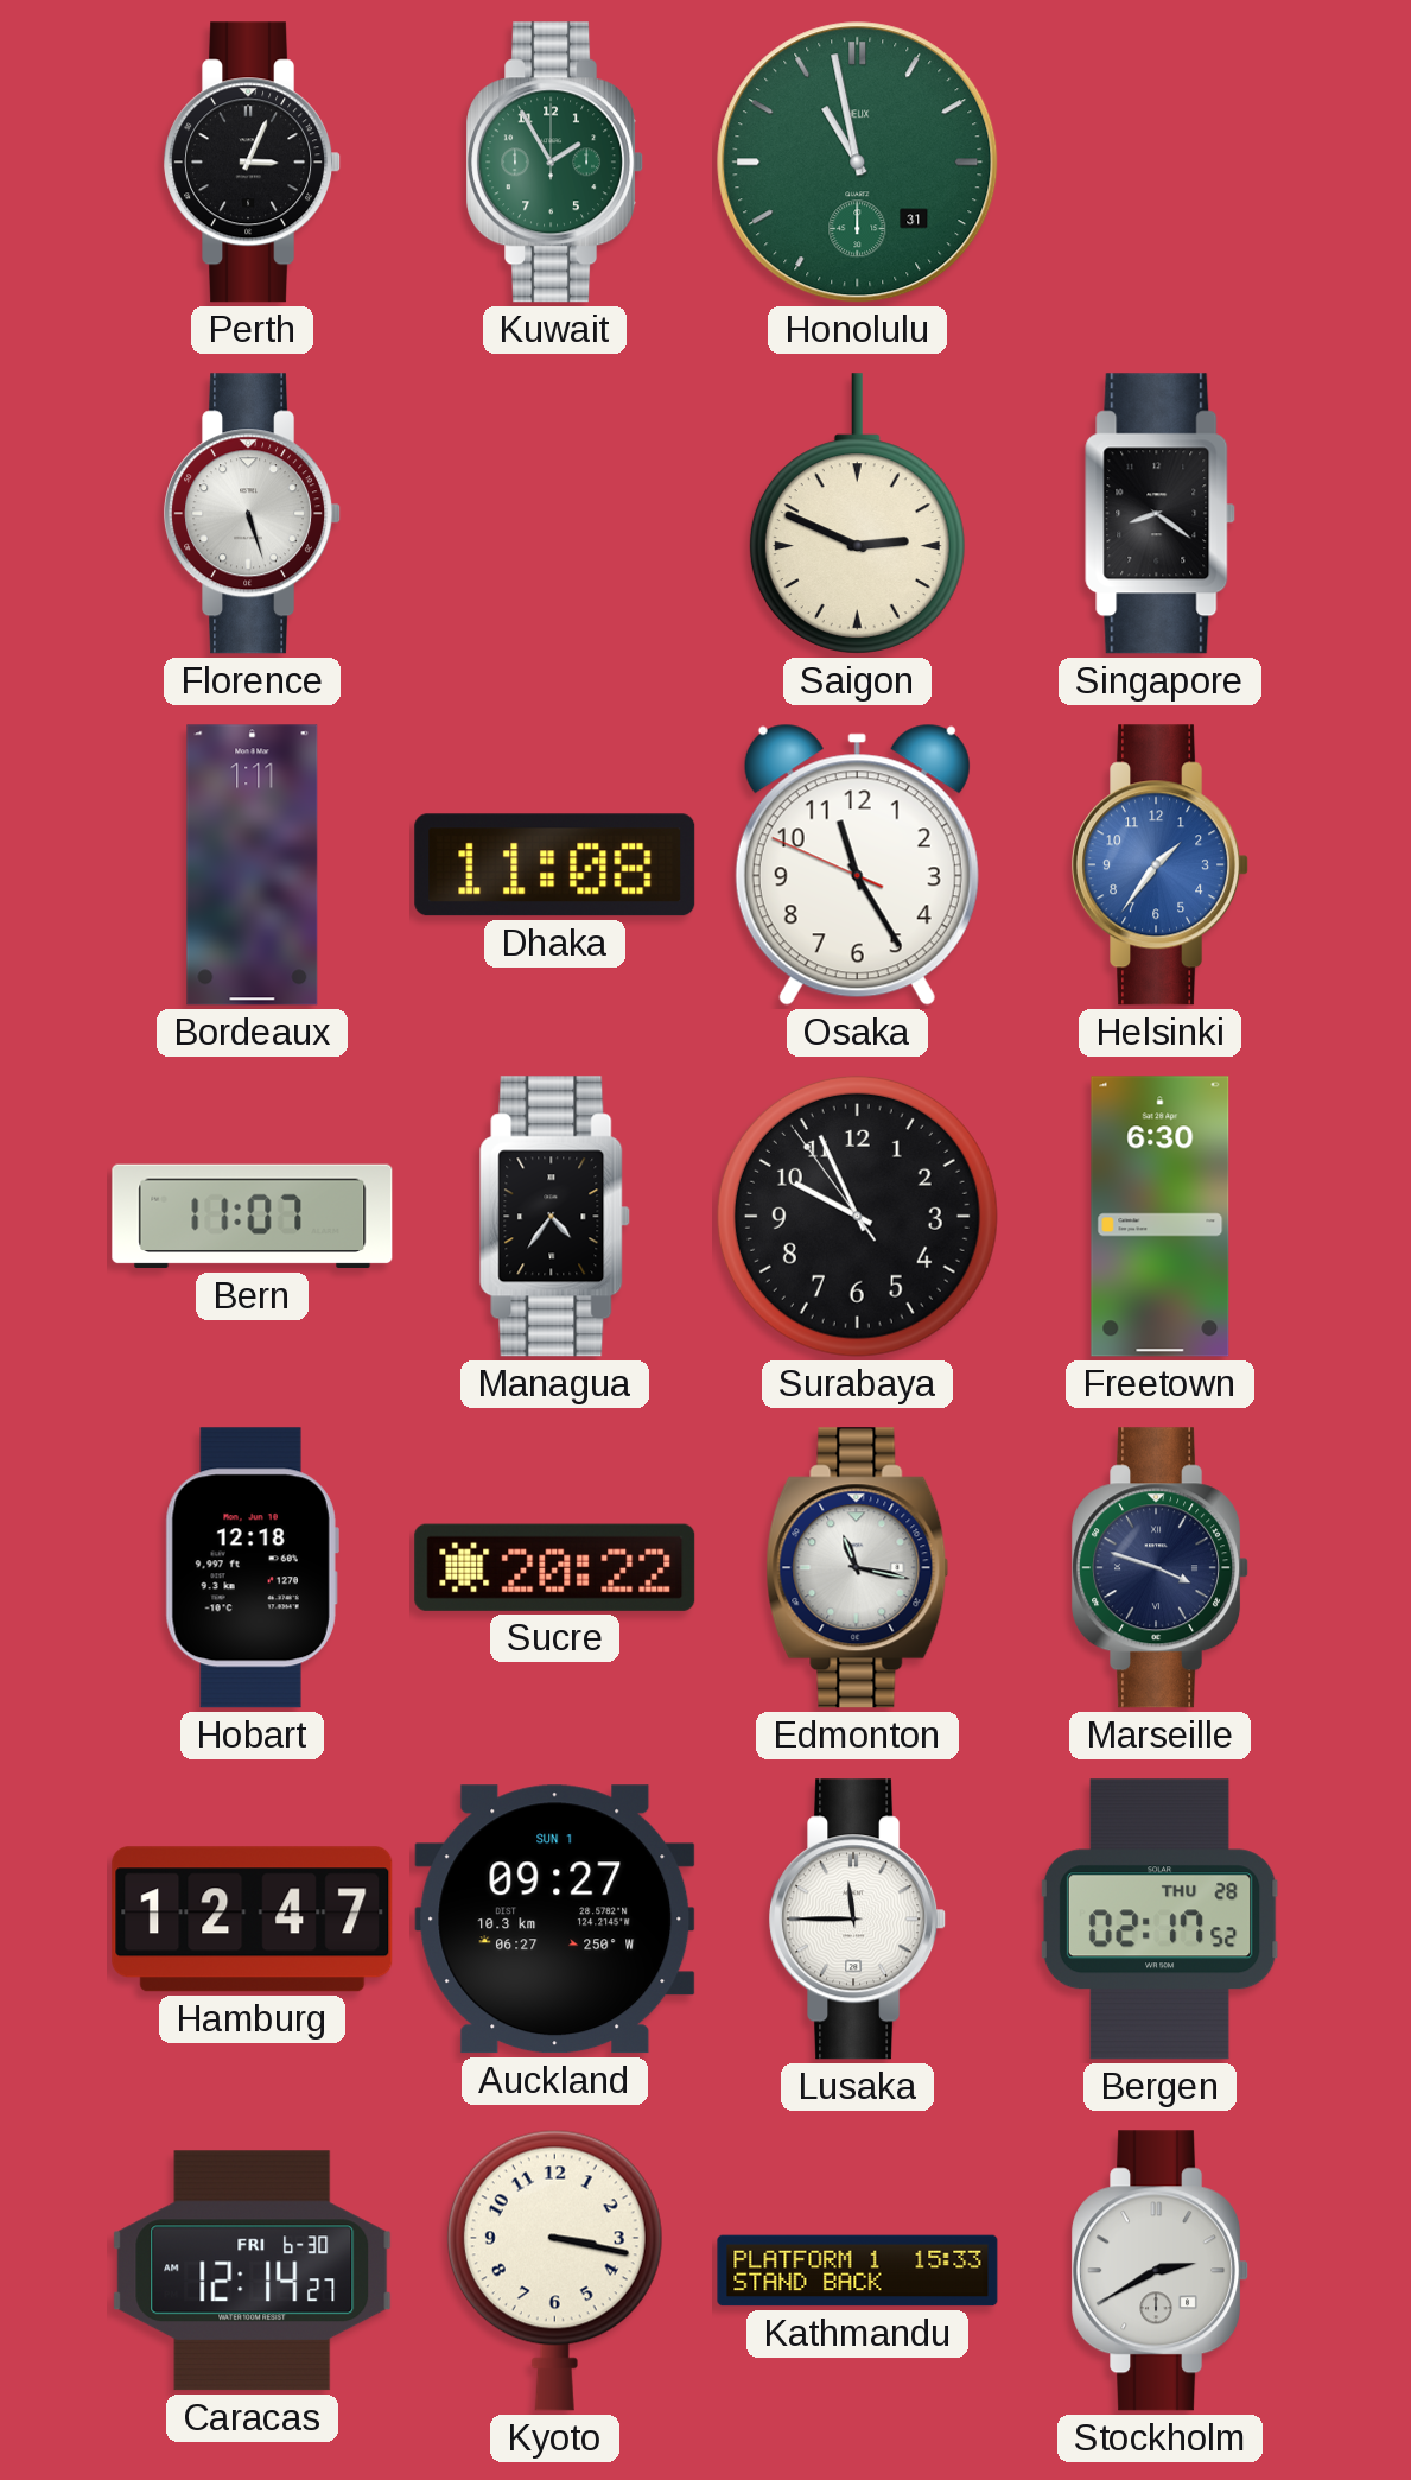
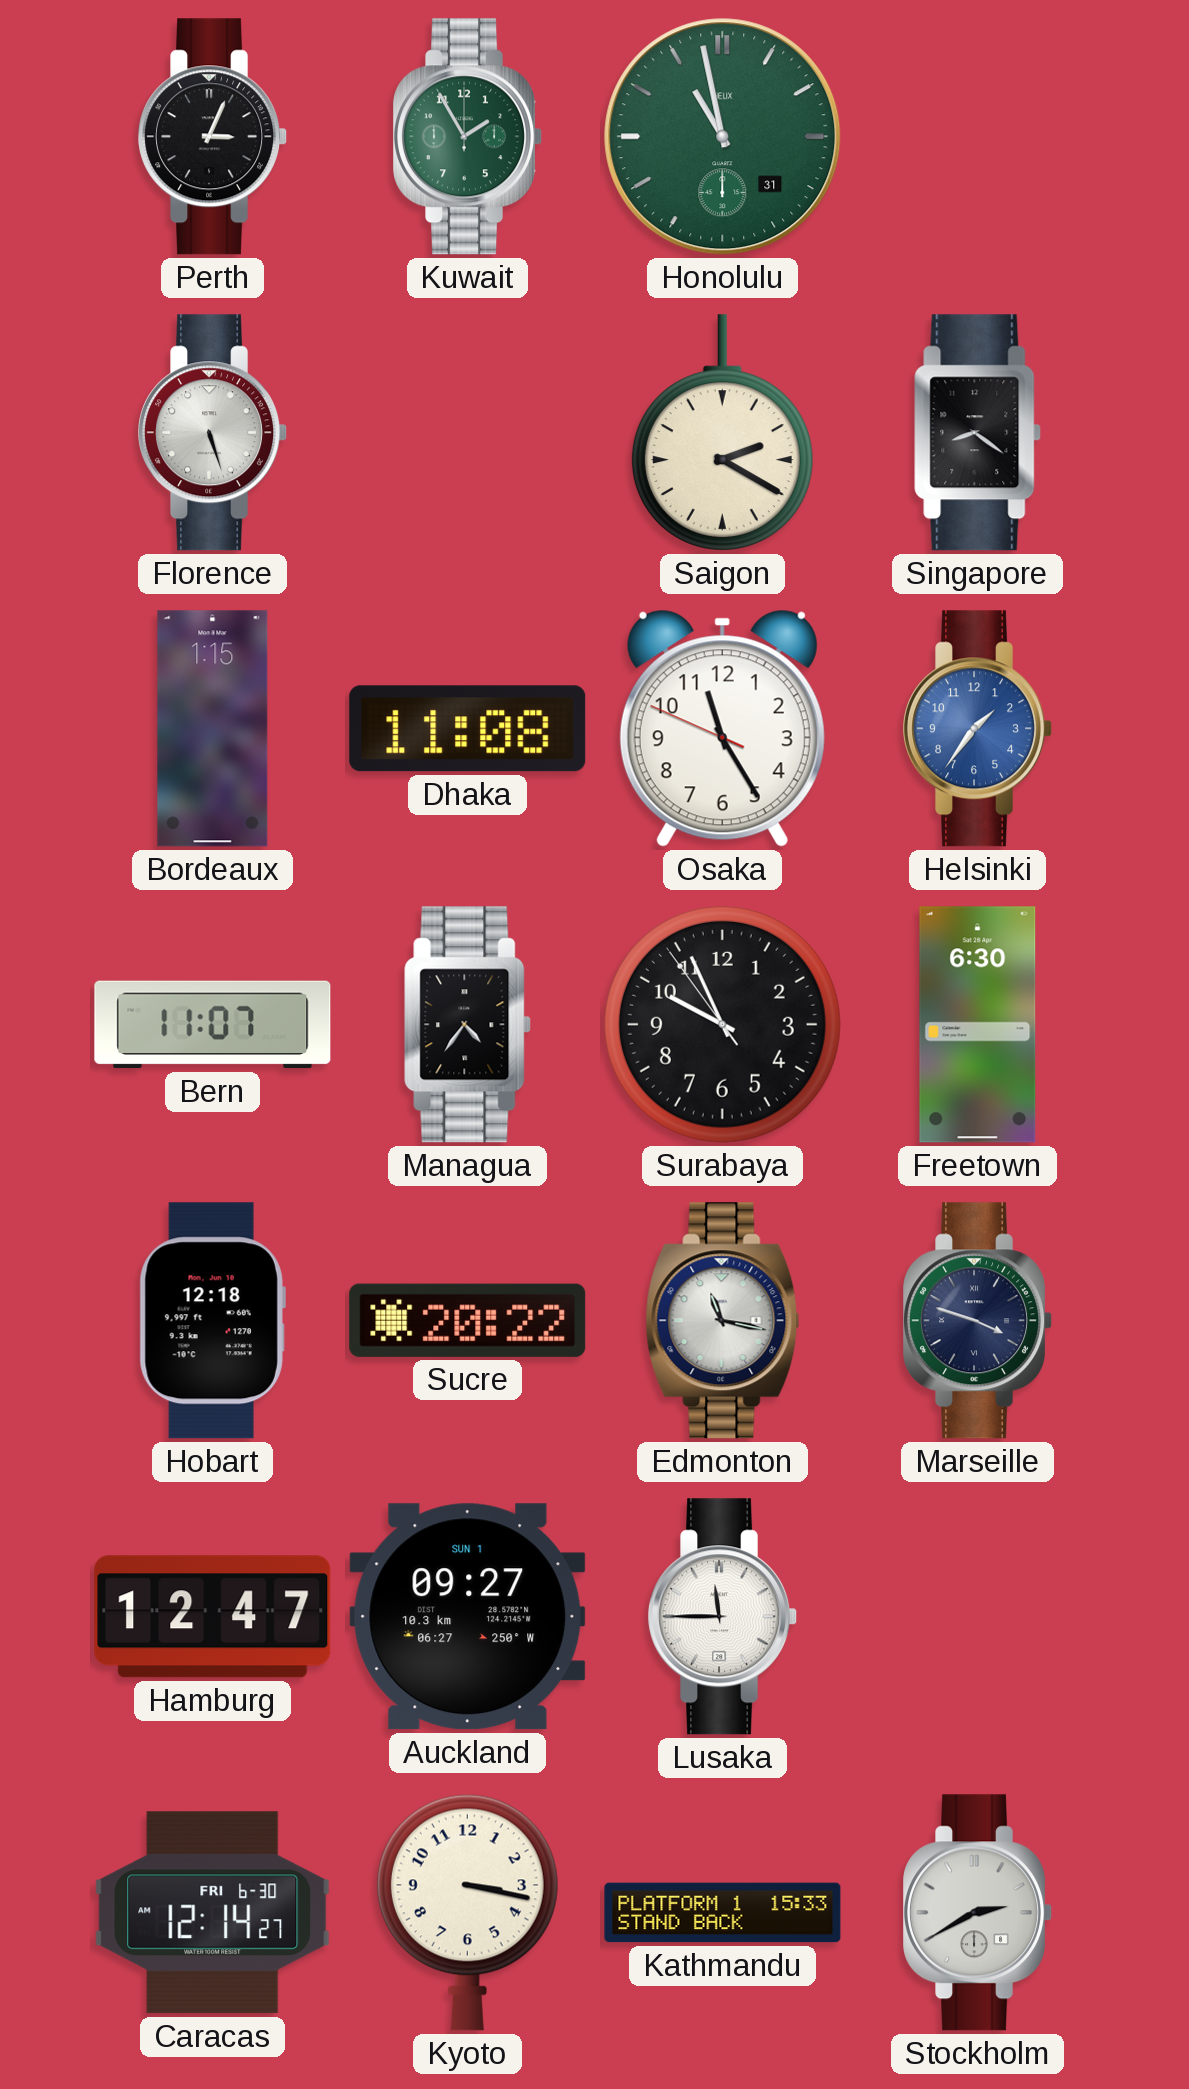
Saigon: 2:49 -> 2:20
Bordeaux: 1:11 -> 1:15
Bergen: 02:17 -> none
